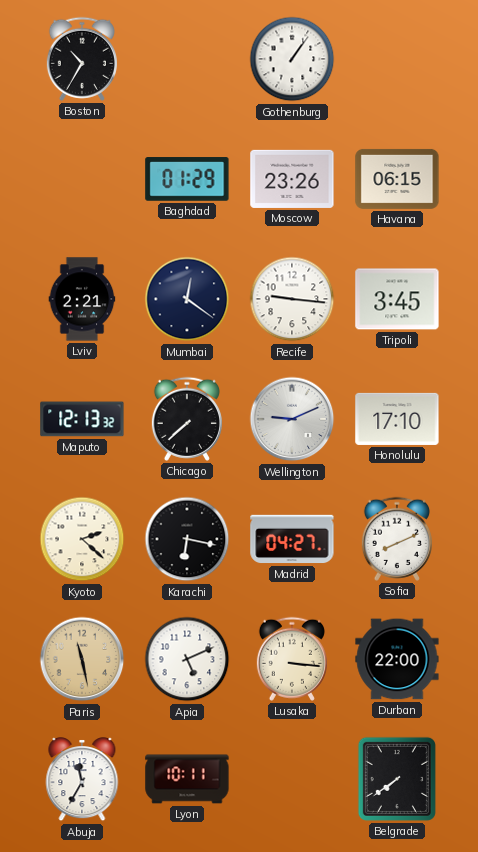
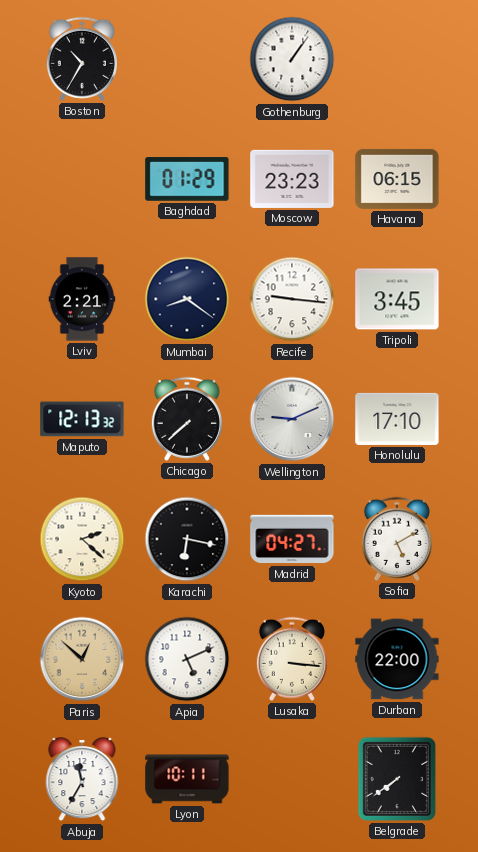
Moscow: 23:26 -> 23:23
Mumbai: 12:21 -> 8:21
Sofia: 8:11 -> 5:10
Paris: 11:28 -> 12:52
